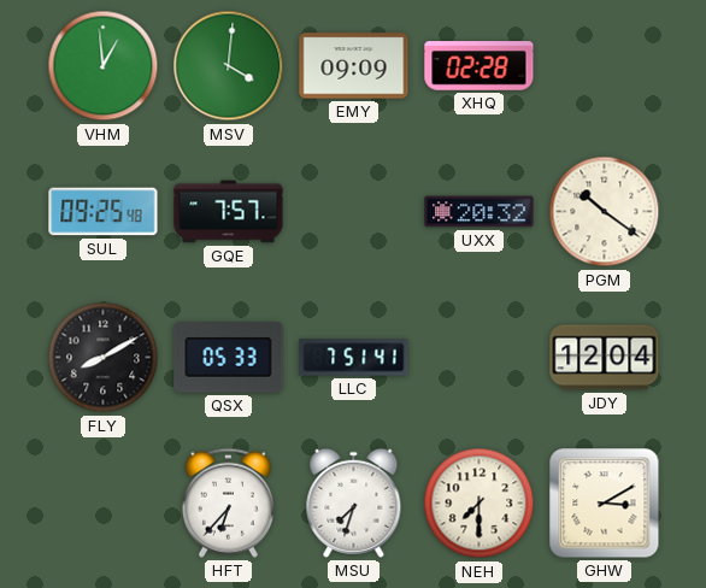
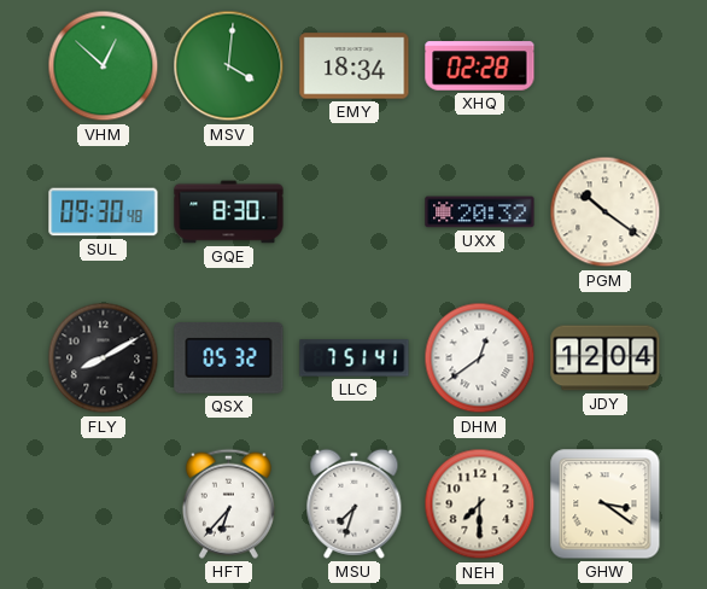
VHM: 12:59 -> 12:52
EMY: 09:09 -> 18:34
SUL: 09:25 -> 09:30
GQE: 7:57 -> 8:30
QSX: 05:33 -> 05:32
DHM: none -> 12:39
GHW: 3:10 -> 3:21
